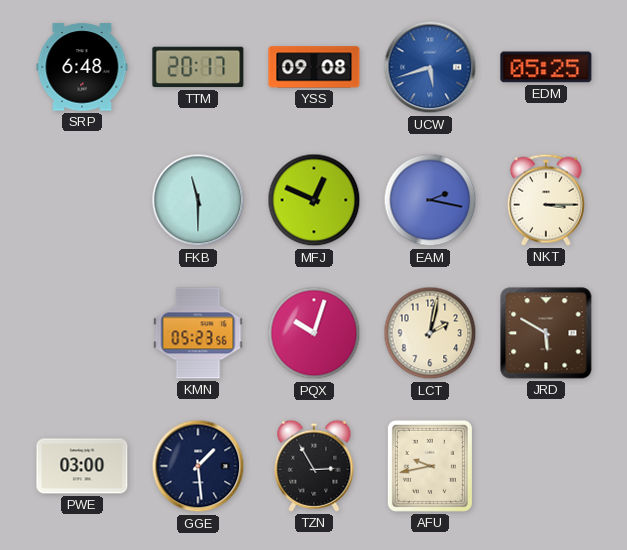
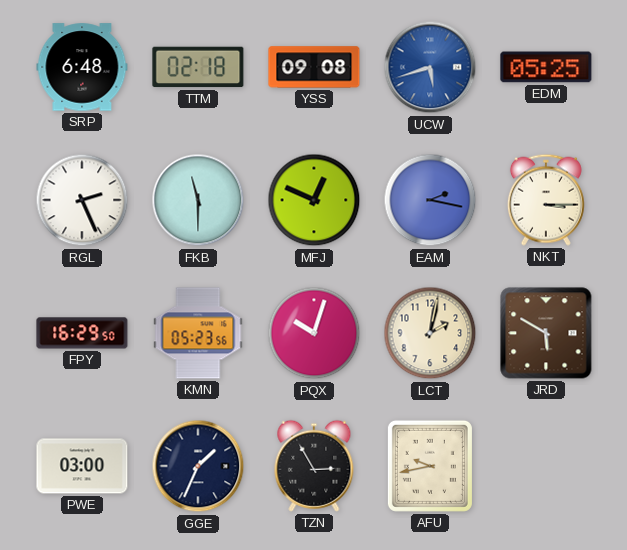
TTM: 20:17 -> 02:18
RGL: none -> 2:26
FPY: none -> 16:29
GGE: 1:29 -> 1:34
